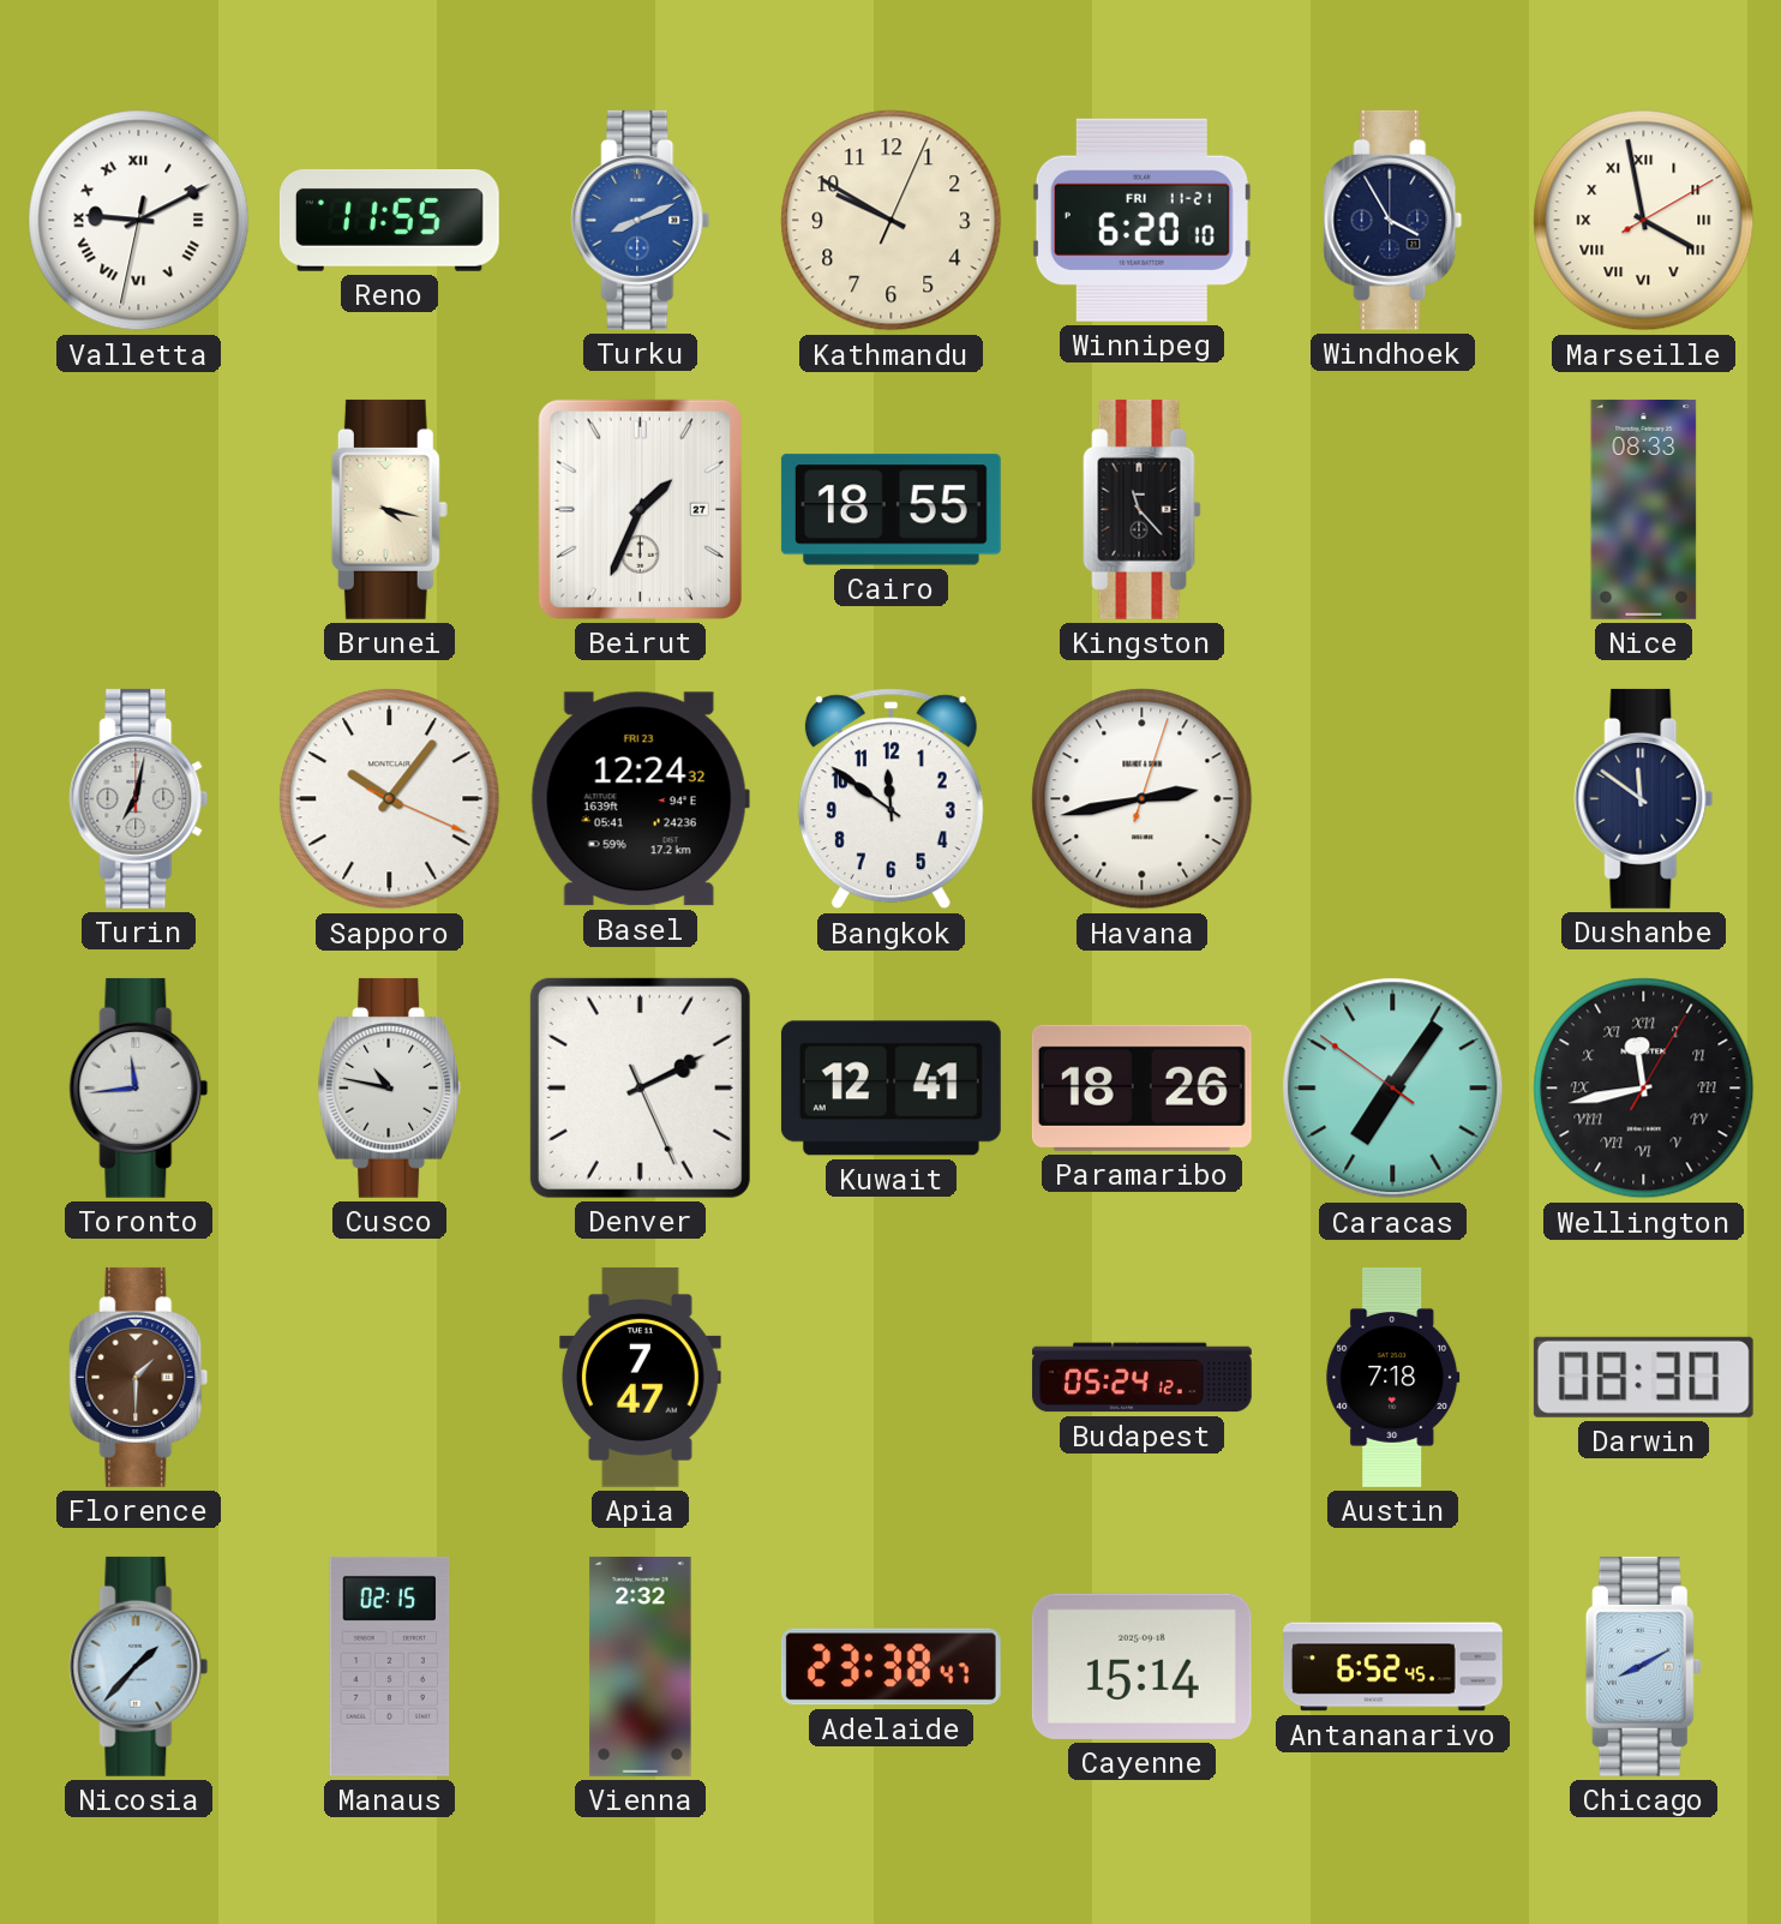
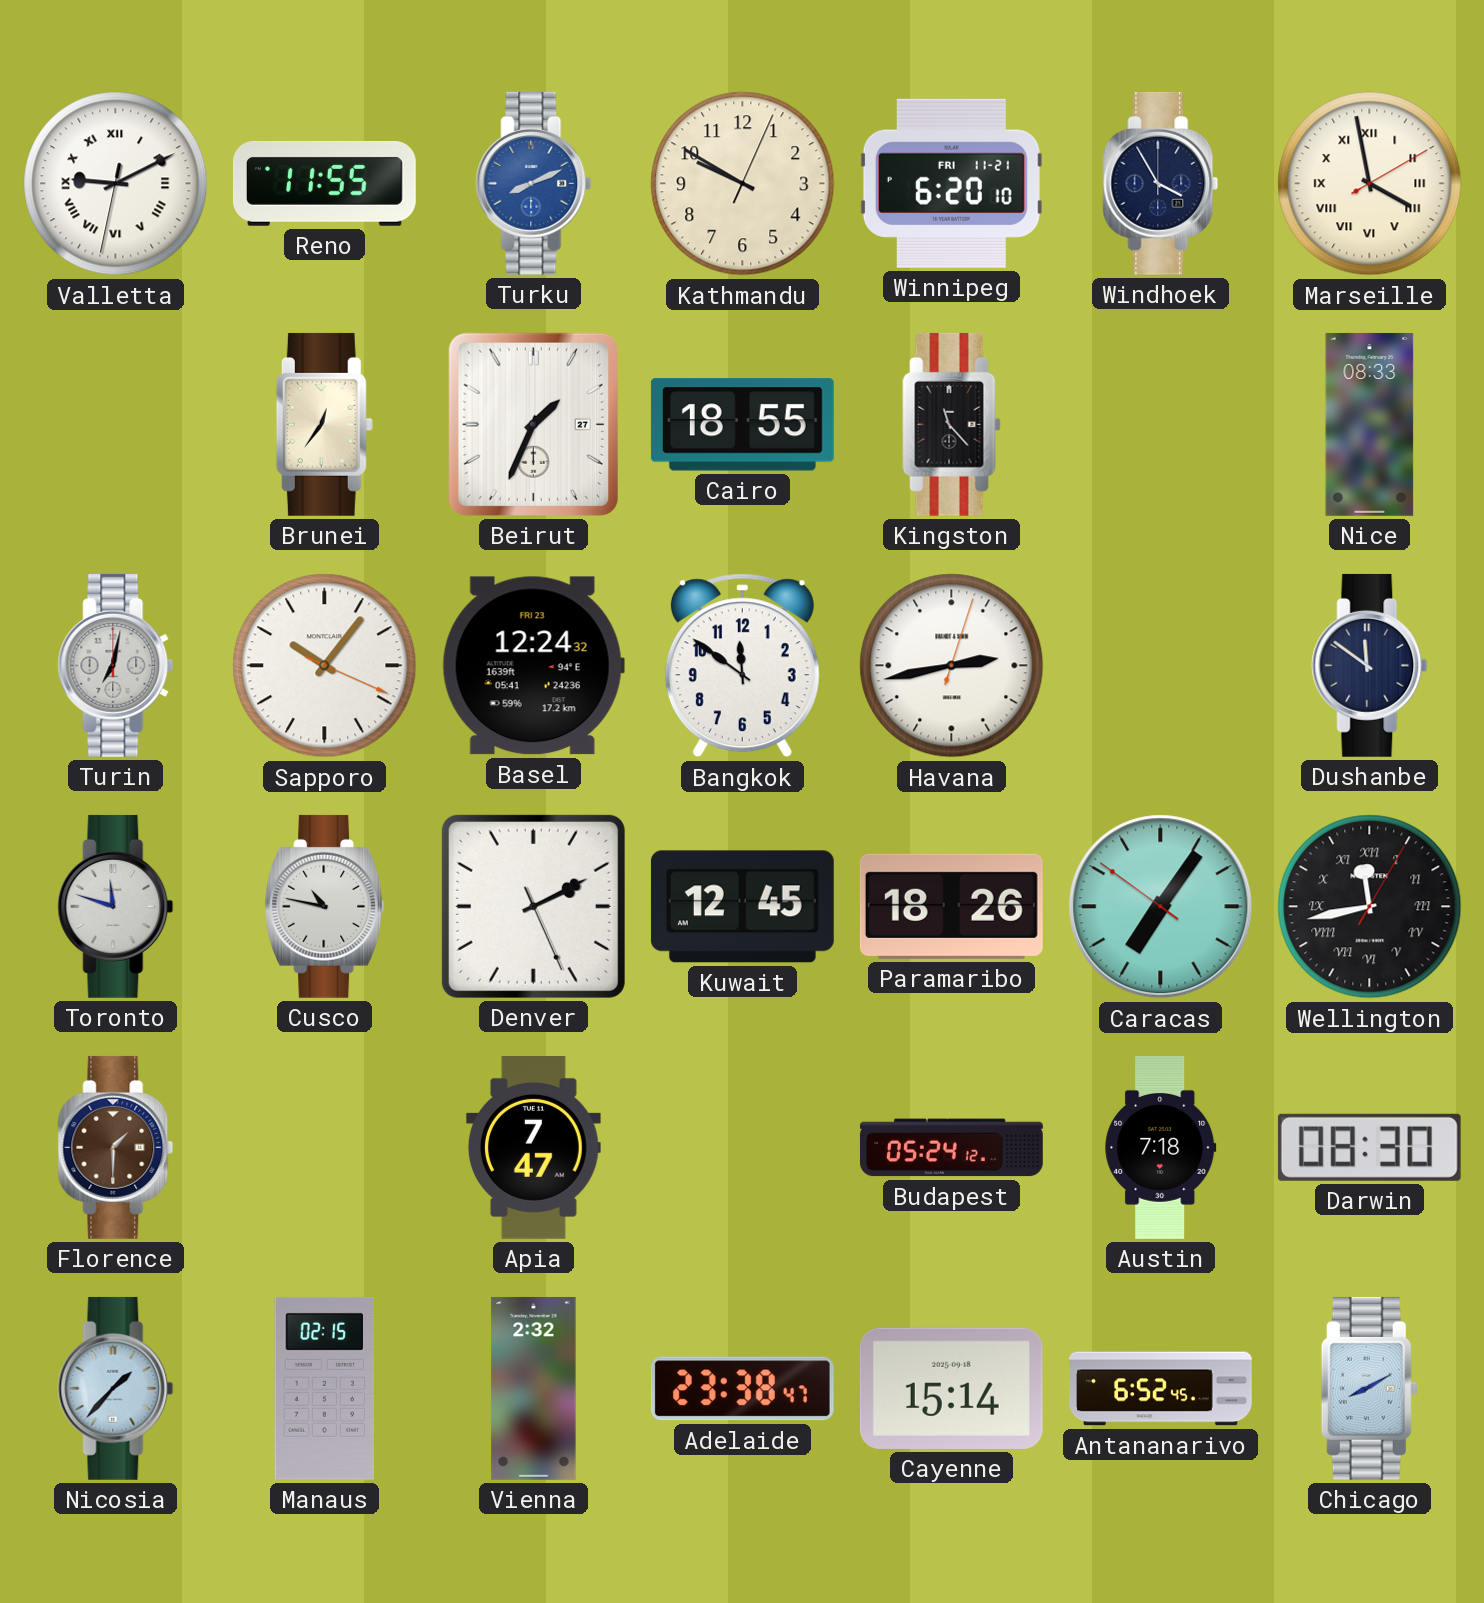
Brunei: 4:17 -> 12:36
Toronto: 11:44 -> 11:48
Kuwait: 12:41 -> 12:45
